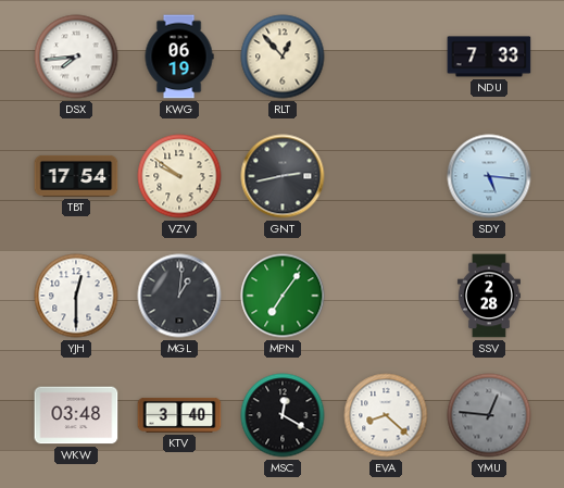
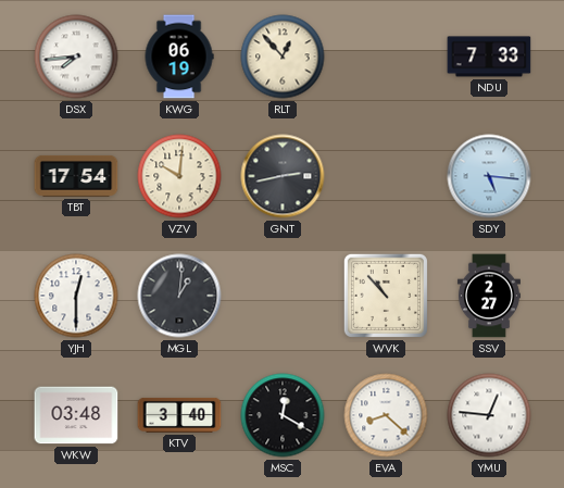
VZV: 9:51 -> 10:01
MPN: 7:06 -> none
WVK: none -> 10:53
SSV: 2:28 -> 2:27
YMU dial: grey -> white
